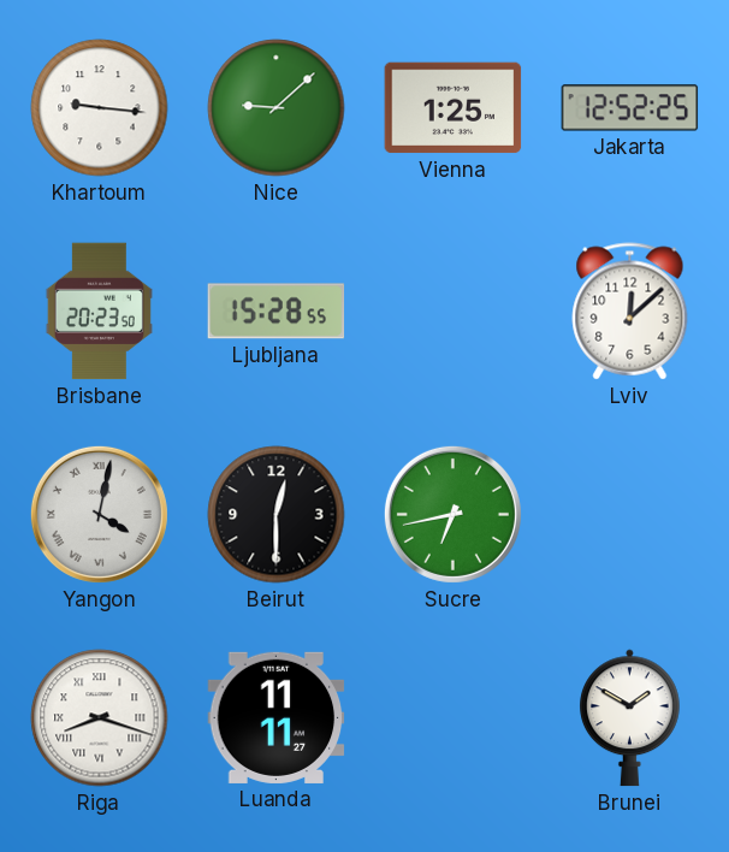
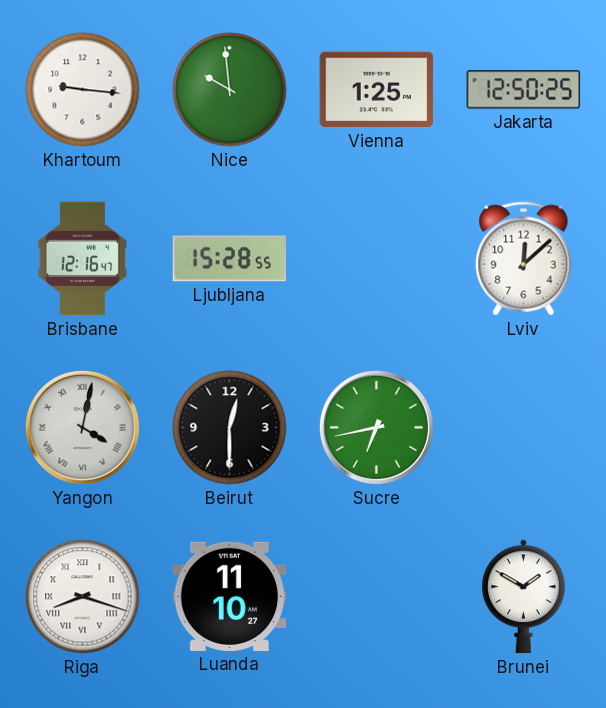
Nice: 9:08 -> 9:59
Jakarta: 12:52 -> 12:50
Brisbane: 20:23 -> 12:16
Luanda: 11:11 -> 11:10
